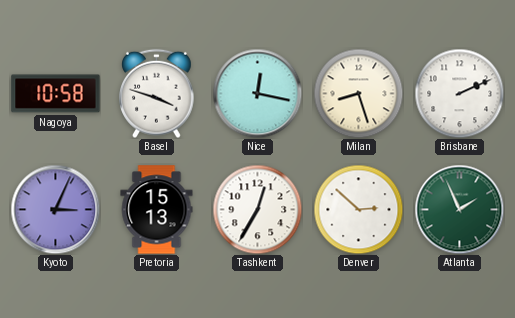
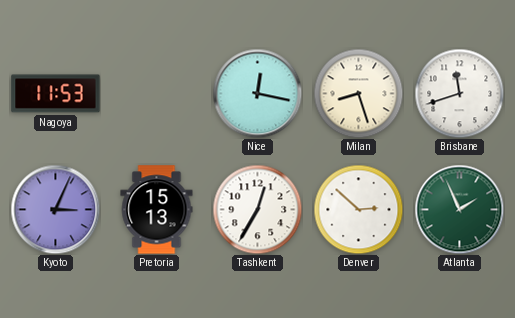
Nagoya: 10:58 -> 11:53
Basel: 3:48 -> none
Brisbane: 2:11 -> 11:42
